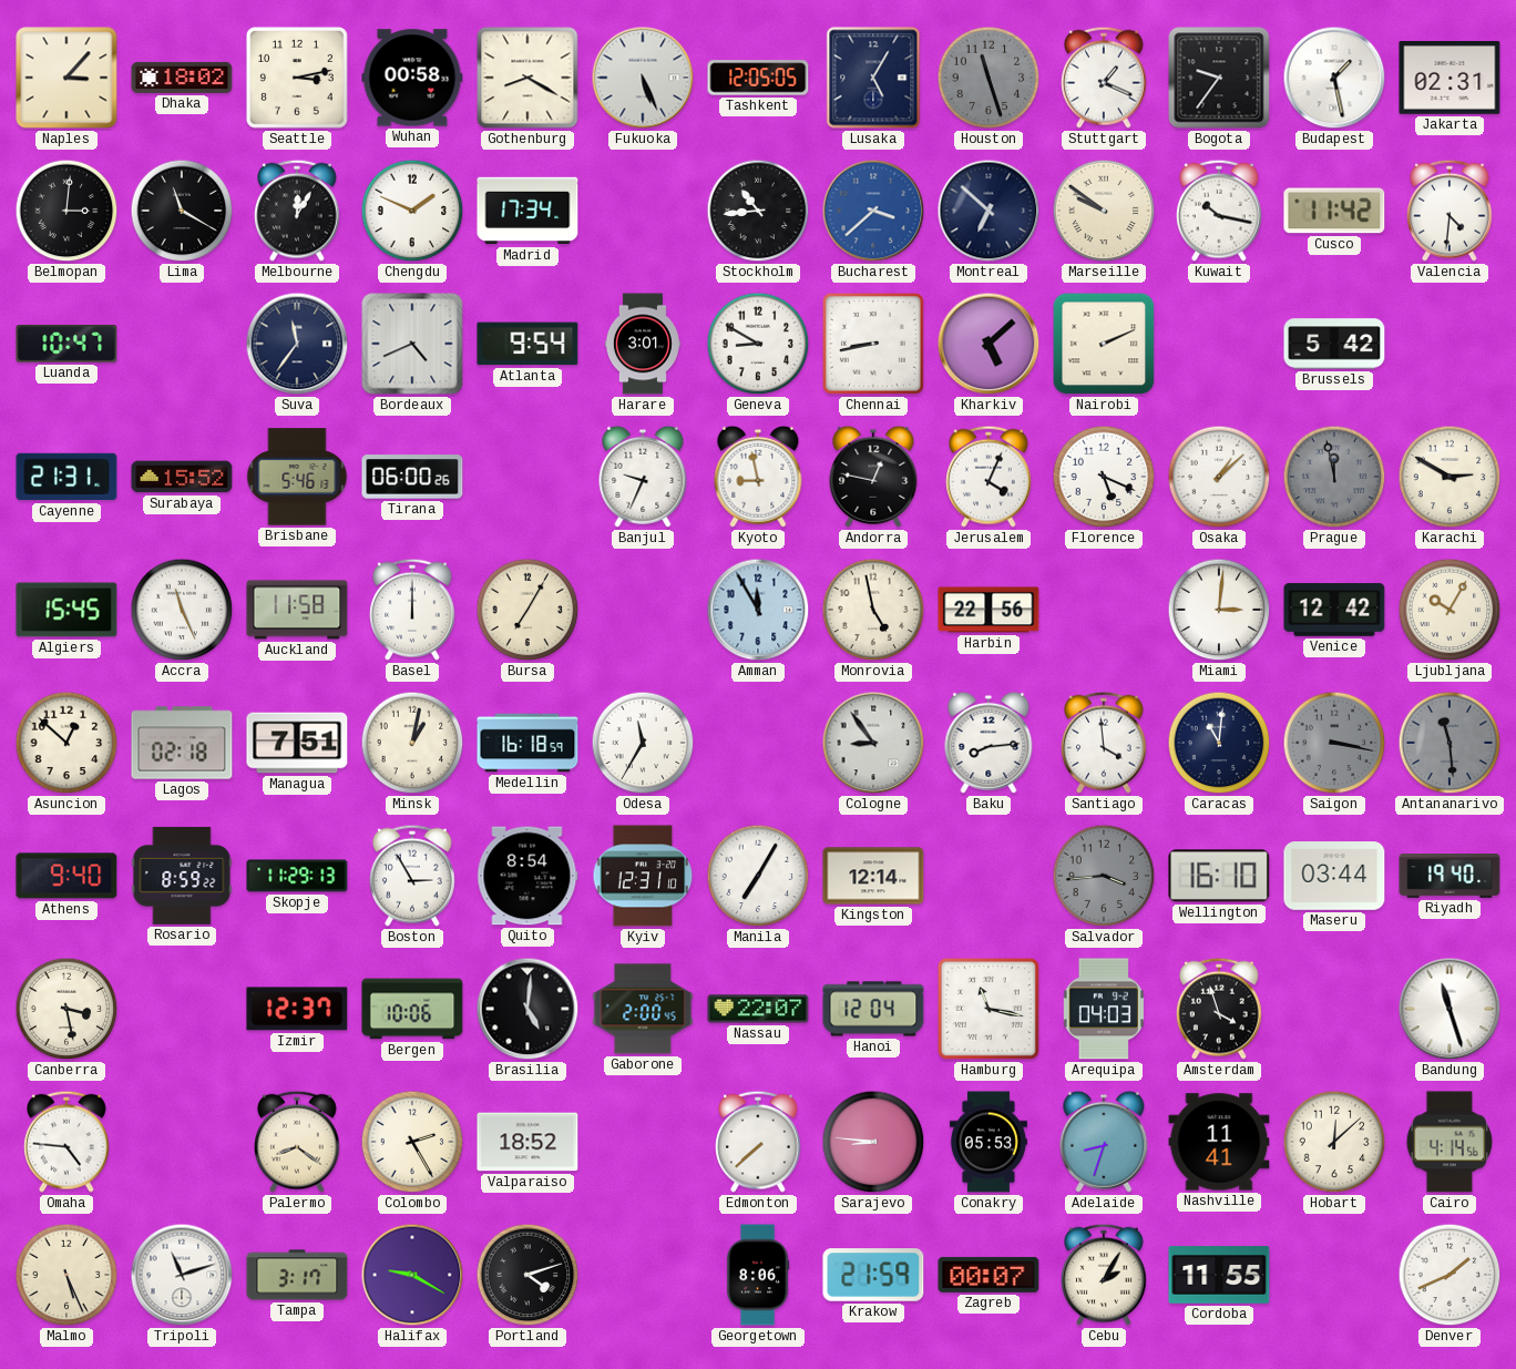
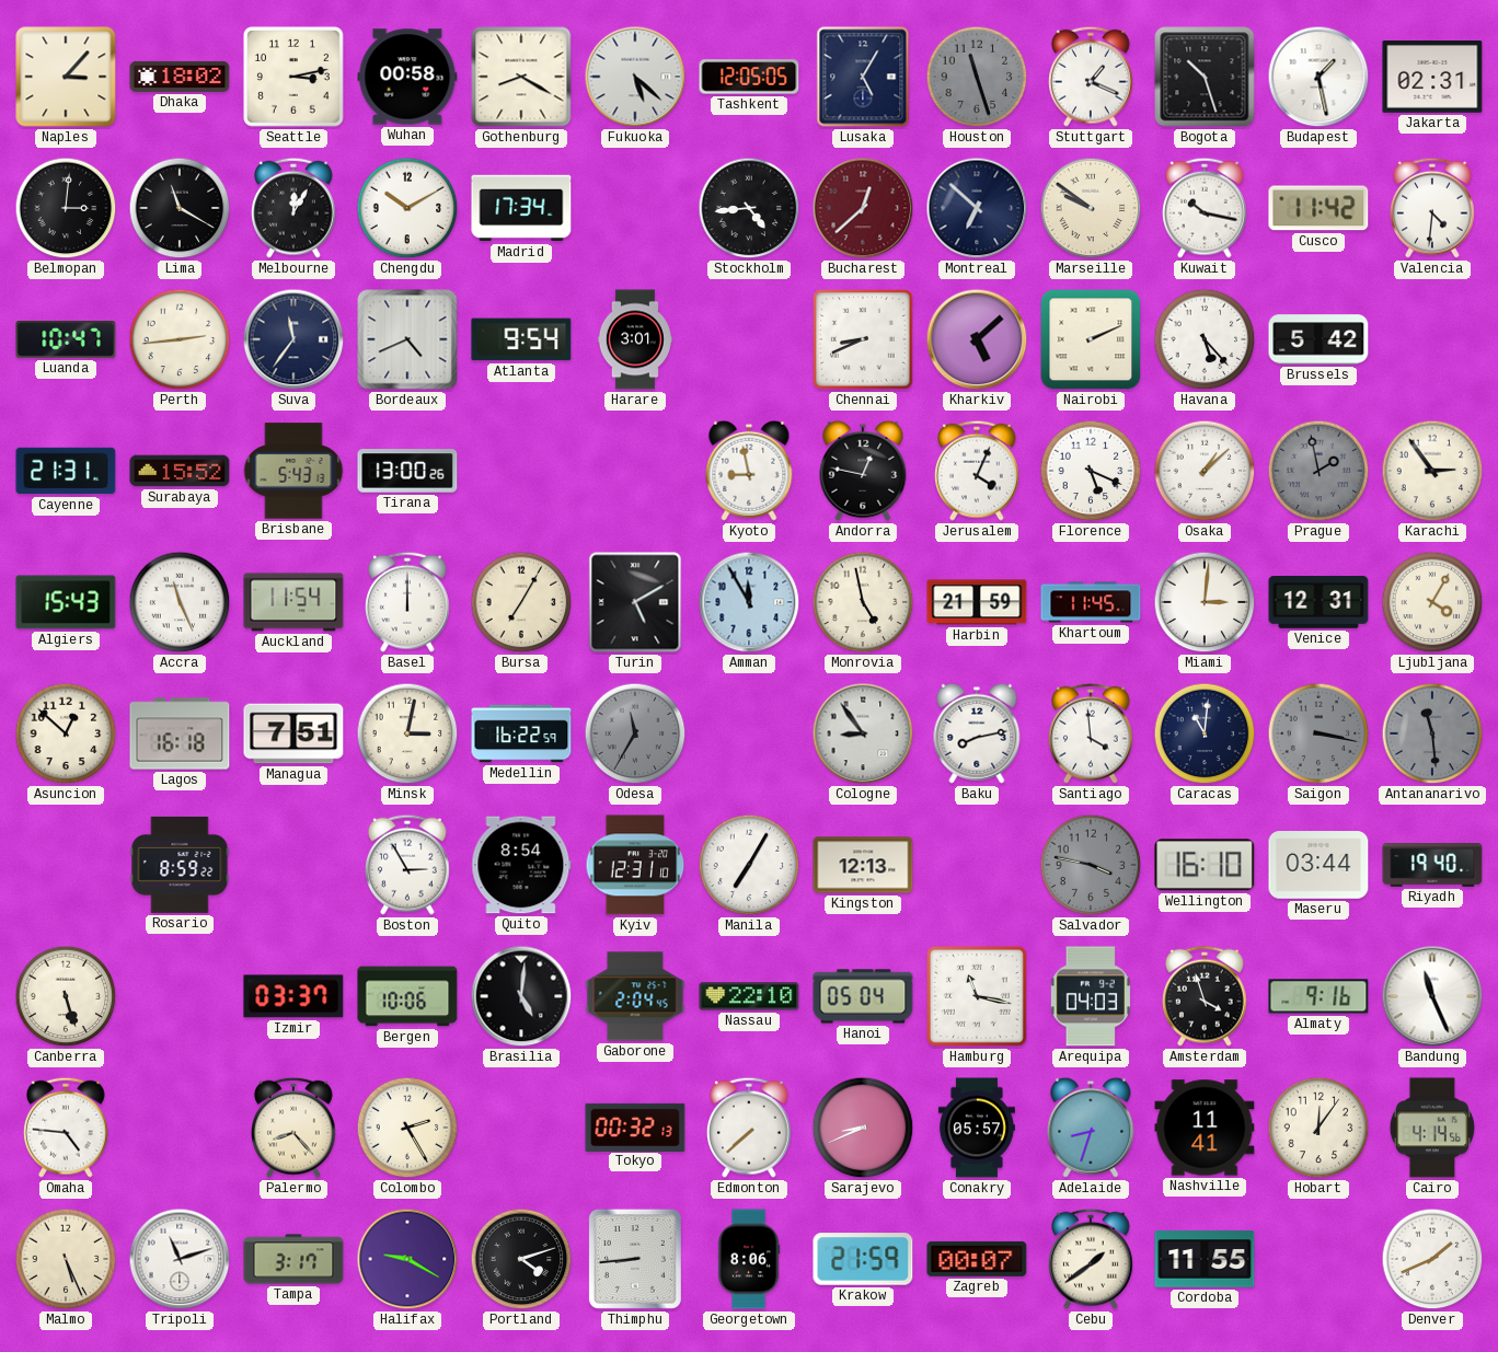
Fukuoka: 5:26 -> 5:22
Bogota: 9:36 -> 10:27
Chengdu: 1:49 -> 10:10
Stockholm: 10:44 -> 4:44
Bucharest: 3:38 -> 12:38
Bucharest dial: blue -> burgundy
Perth: none -> 2:44
Geneva: 8:50 -> none
Chennai: 8:43 -> 8:41
Havana: none -> 5:23
Brisbane: 5:46 -> 5:43
Tirana: 06:00 -> 13:00
Banjul: 9:34 -> none
Prague: 11:58 -> 1:58
Karachi: 2:50 -> 2:54
Algiers: 15:45 -> 15:43
Auckland: 11:58 -> 11:54
Turin: none -> 5:10
Harbin: 22:56 -> 21:59
Khartoum: none -> 11:45
Venice: 12:42 -> 12:31
Ljubljana: 10:05 -> 4:05
Lagos: 02:18 -> 16:18
Minsk: 1:02 -> 3:02
Medellin: 16:18 -> 16:22
Odesa dial: white -> grey
Baku: 8:14 -> 8:13
Athens: 9:40 -> none
Skopje: 11:29 -> none
Kingston: 12:14 -> 12:13
Salvador: 3:44 -> 3:47
Canberra: 3:28 -> 5:27
Izmir: 12:37 -> 03:37
Gaborone: 2:00 -> 2:04
Nassau: 22:07 -> 22:10
Hanoi: 12:04 -> 05:04
Almaty: none -> 9:16
Bandung: 11:27 -> 11:26
Palermo: 8:21 -> 8:23
Valparaiso: 18:52 -> none
Tokyo: none -> 00:32
Sarajevo: 8:46 -> 8:41
Conakry: 05:53 -> 05:57
Hobart: 12:08 -> 12:06
Thimphu: none -> 8:44
Cebu: 2:05 -> 1:39
